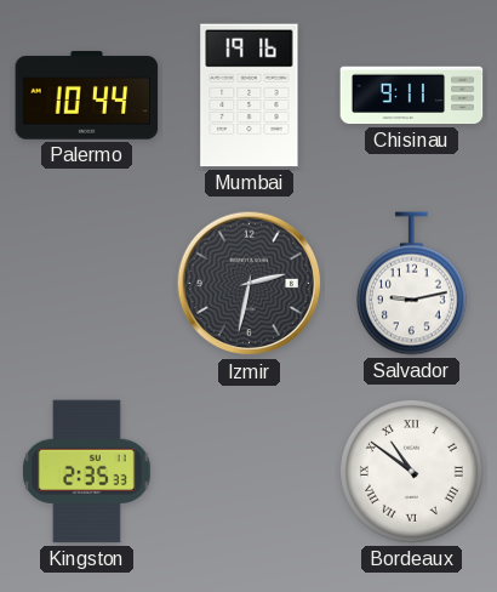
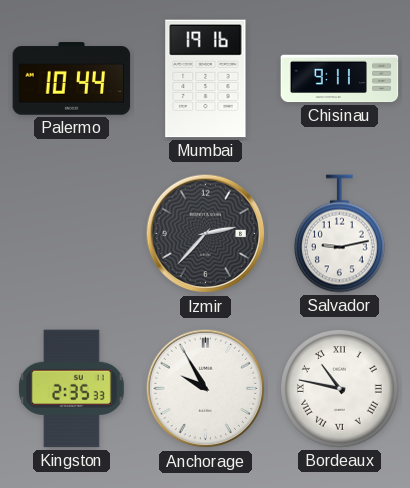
Izmir: 2:32 -> 2:37
Anchorage: none -> 9:55
Bordeaux: 10:51 -> 10:47
